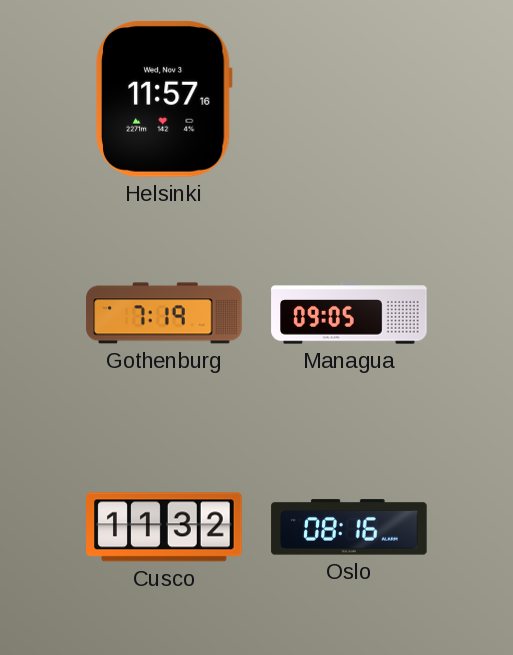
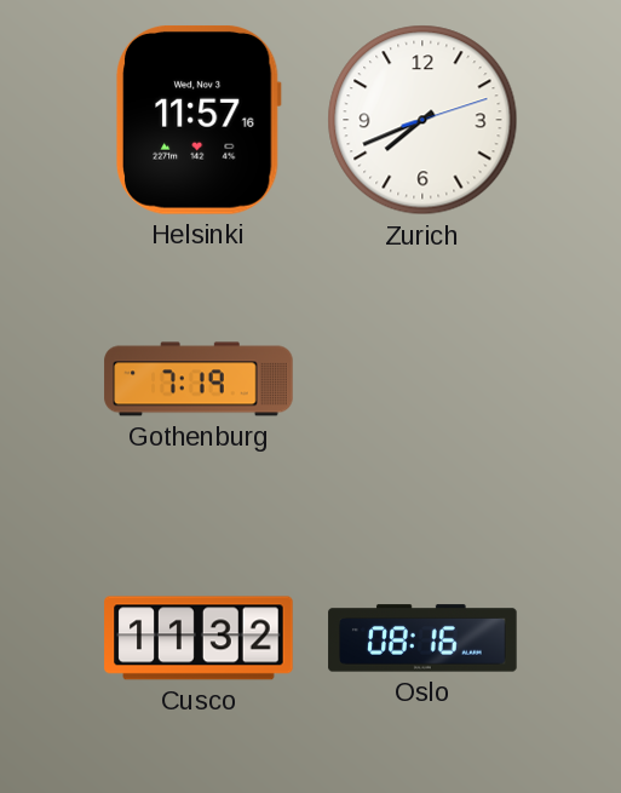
Zurich: none -> 7:41
Managua: 09:05 -> none
